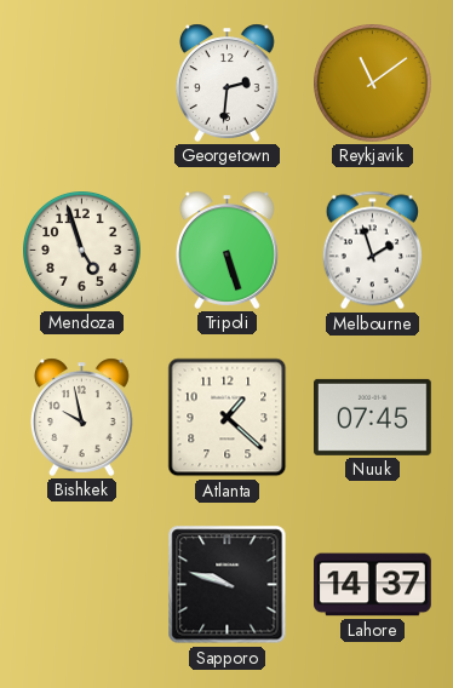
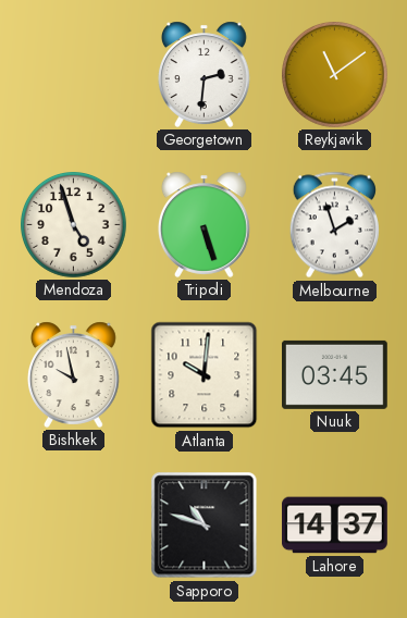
Atlanta: 1:22 -> 10:01
Nuuk: 07:45 -> 03:45
Sapporo: 9:48 -> 10:48
